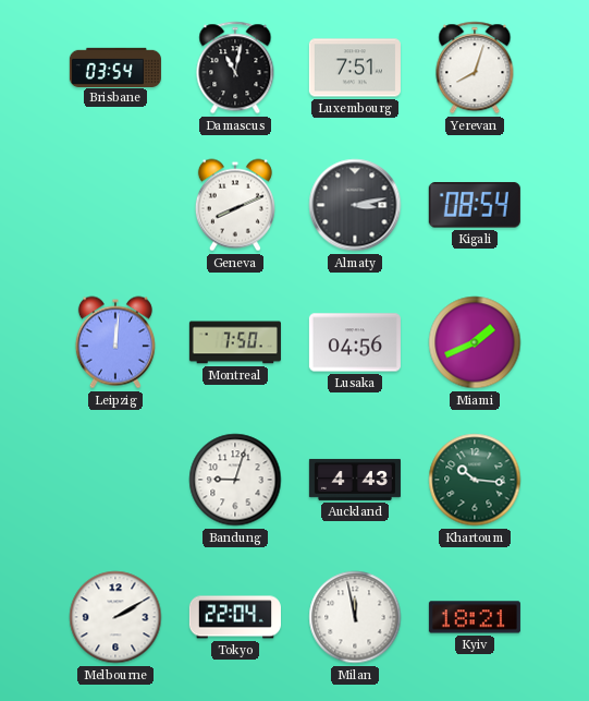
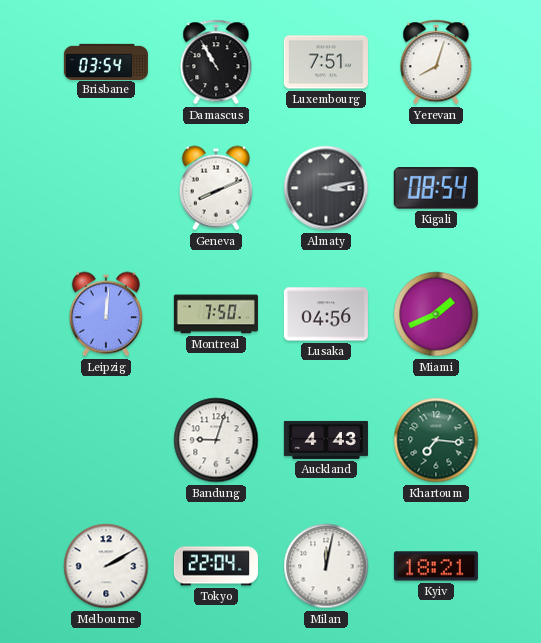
Damascus: 11:02 -> 10:55
Khartoum: 10:16 -> 7:16
Milan: 11:58 -> 12:02
